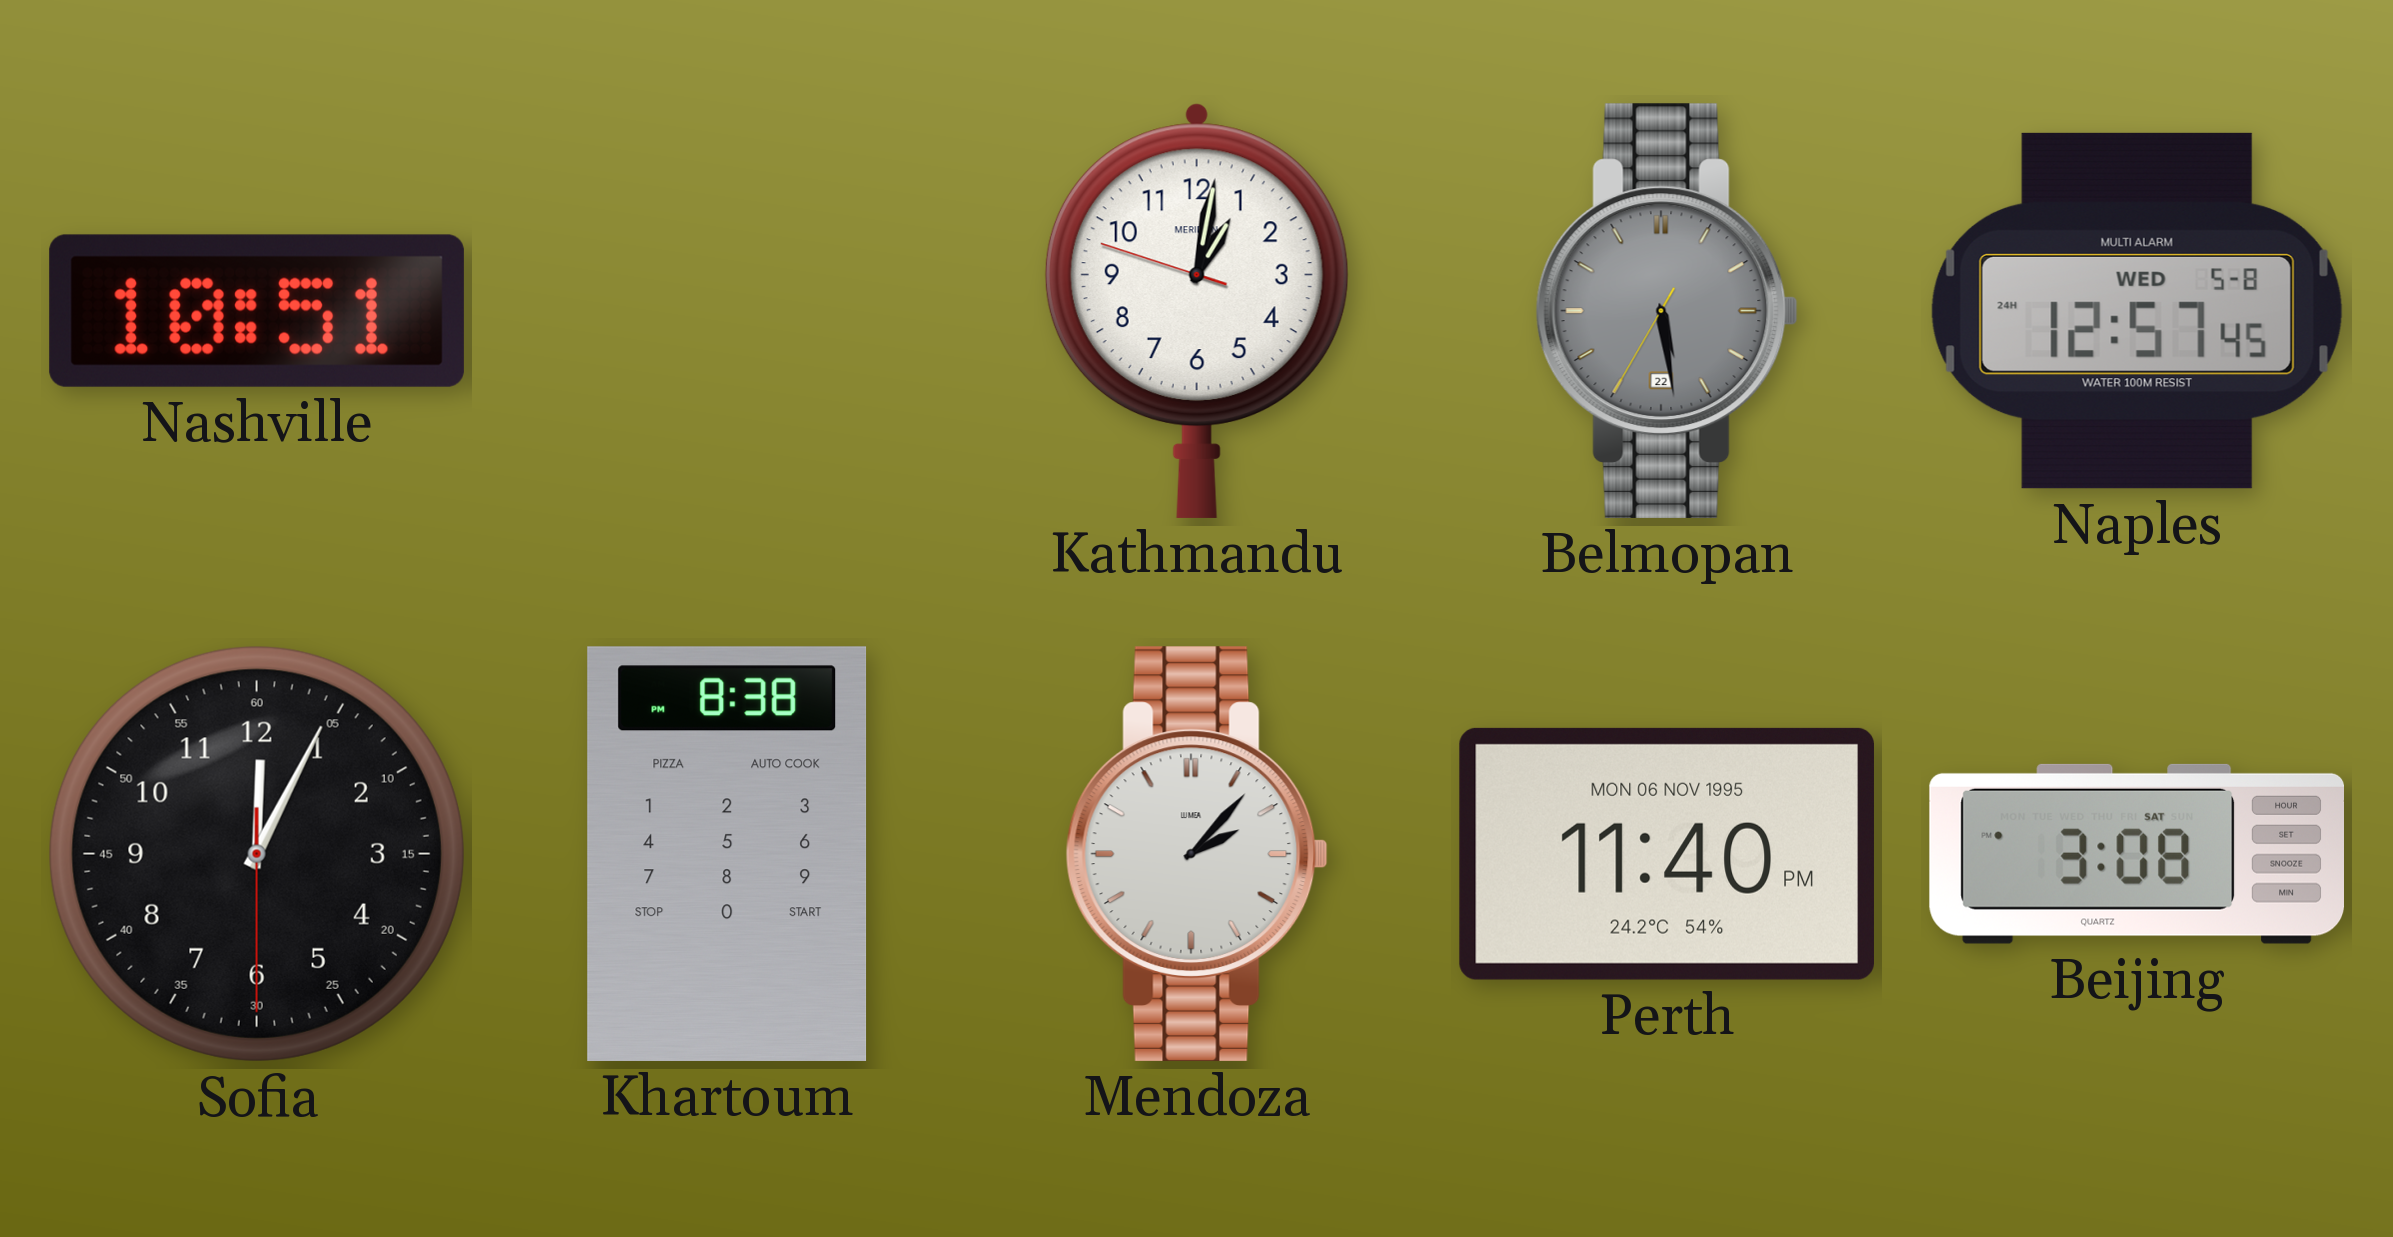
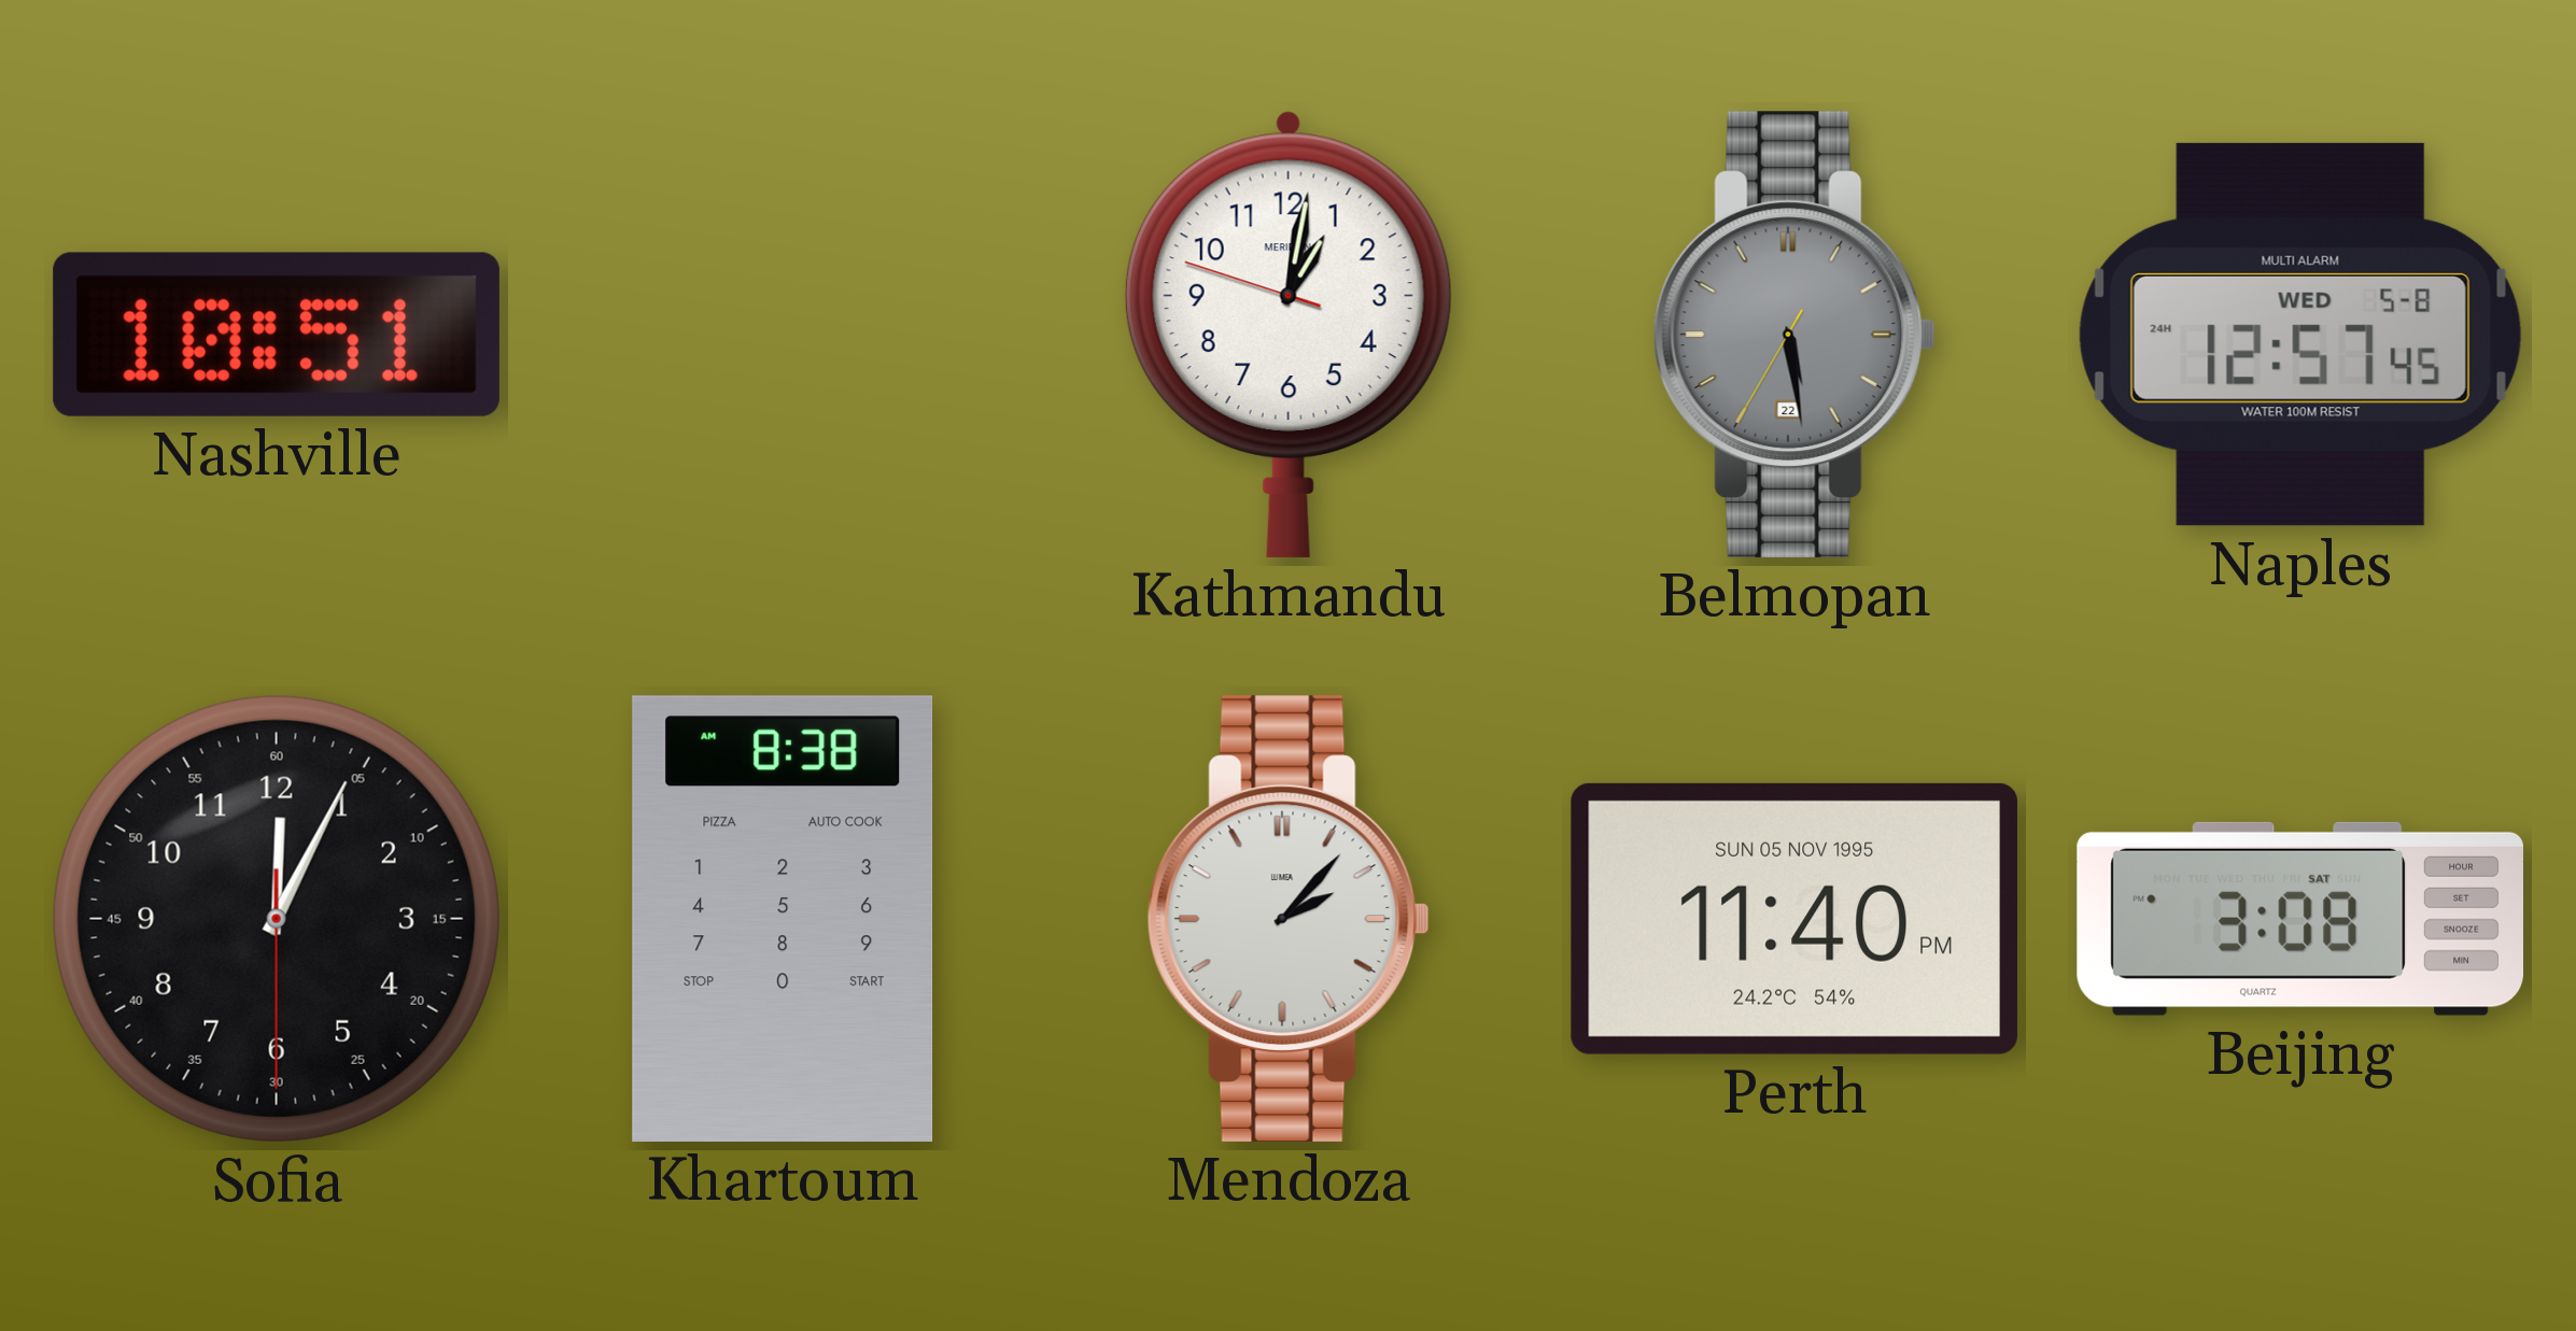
Khartoum: 8:38 PM -> 8:38 AM
Perth date: MON 06 NOV 1995 -> SUN 05 NOV 1995
